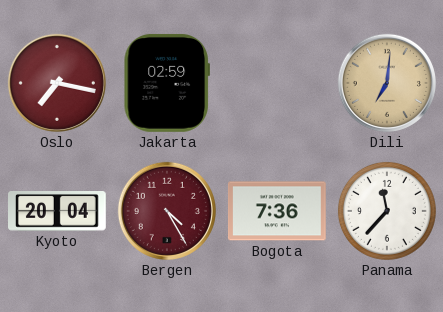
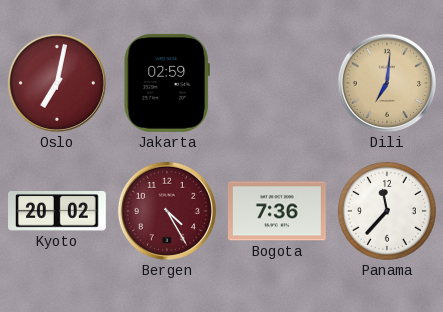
Oslo: 7:17 -> 7:02
Kyoto: 20:04 -> 20:02
